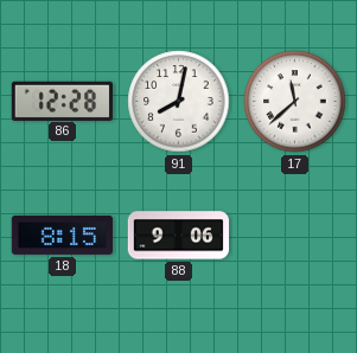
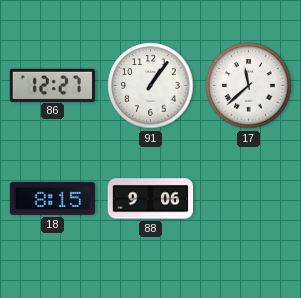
86: 12:28 -> 12:27
91: 8:02 -> 1:06
